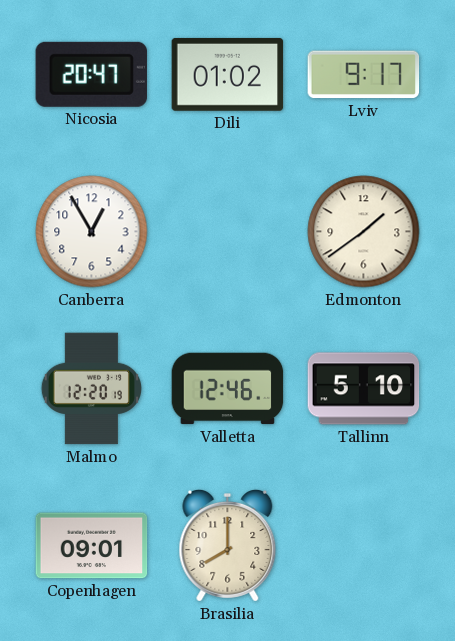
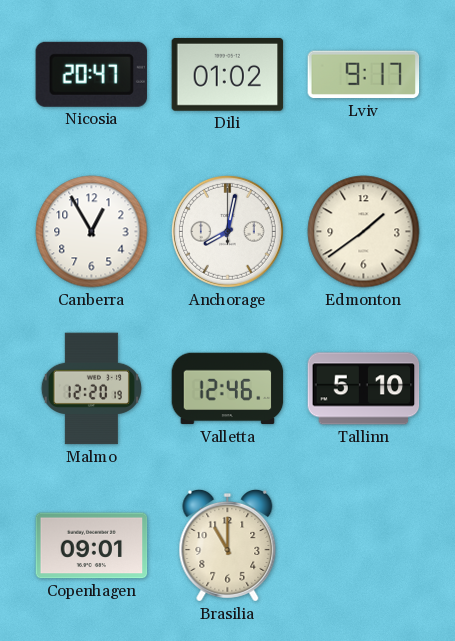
Anchorage: none -> 8:02
Brasilia: 8:00 -> 11:00
